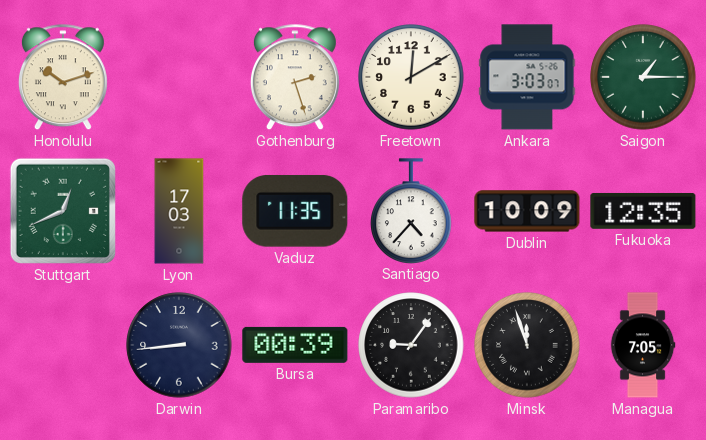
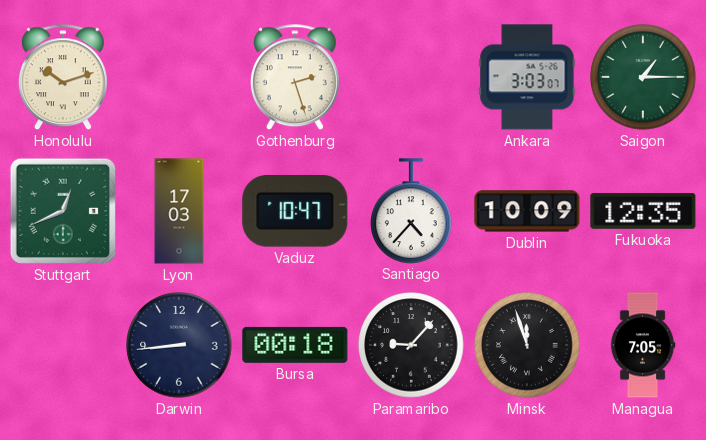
Freetown: 12:10 -> none
Vaduz: 11:35 -> 10:47
Bursa: 00:39 -> 00:18
Paramaribo: 9:06 -> 9:07
